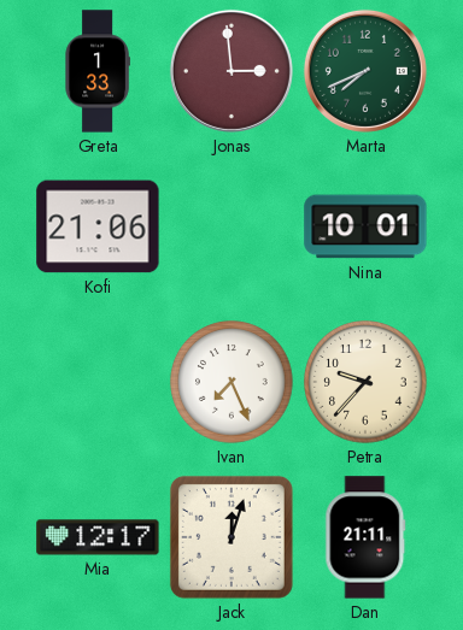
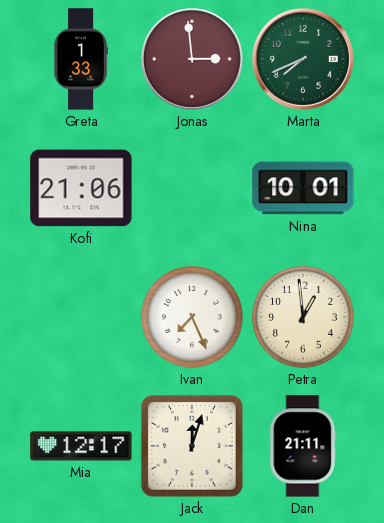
Petra: 9:37 -> 12:59
